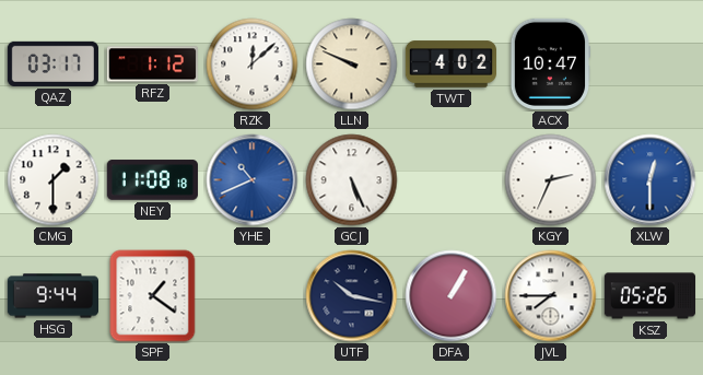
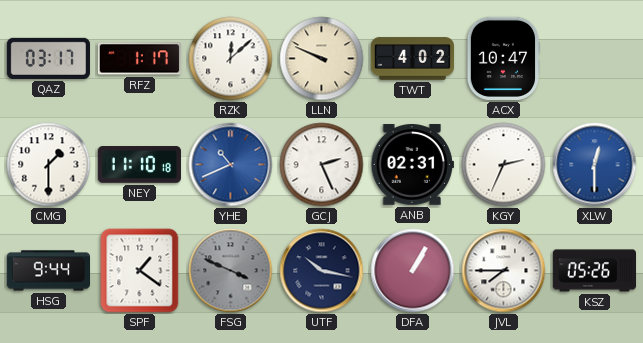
RFZ: 1:12 -> 1:17
NEY: 11:08 -> 11:10
GCJ: 5:26 -> 2:26
ANB: none -> 02:31
FSG: none -> 3:49
